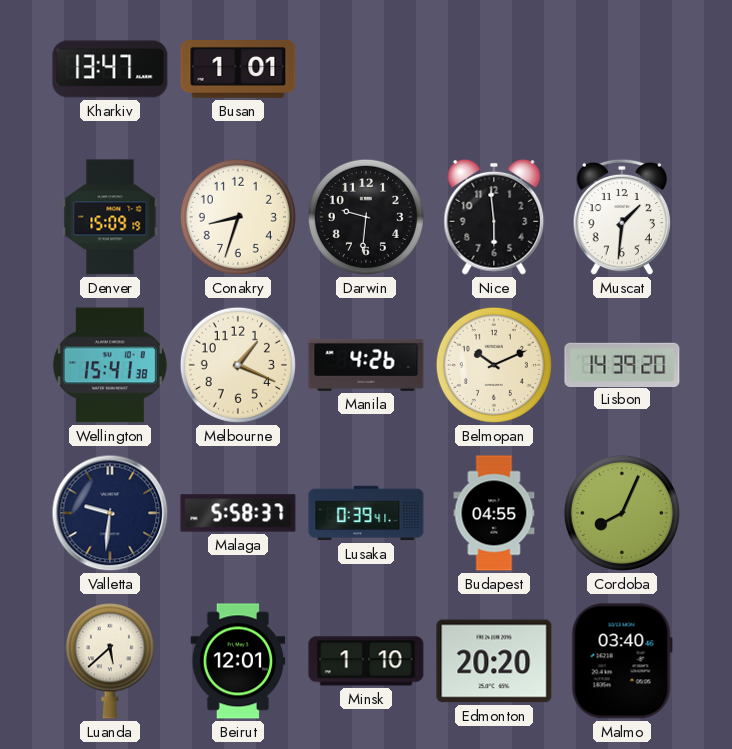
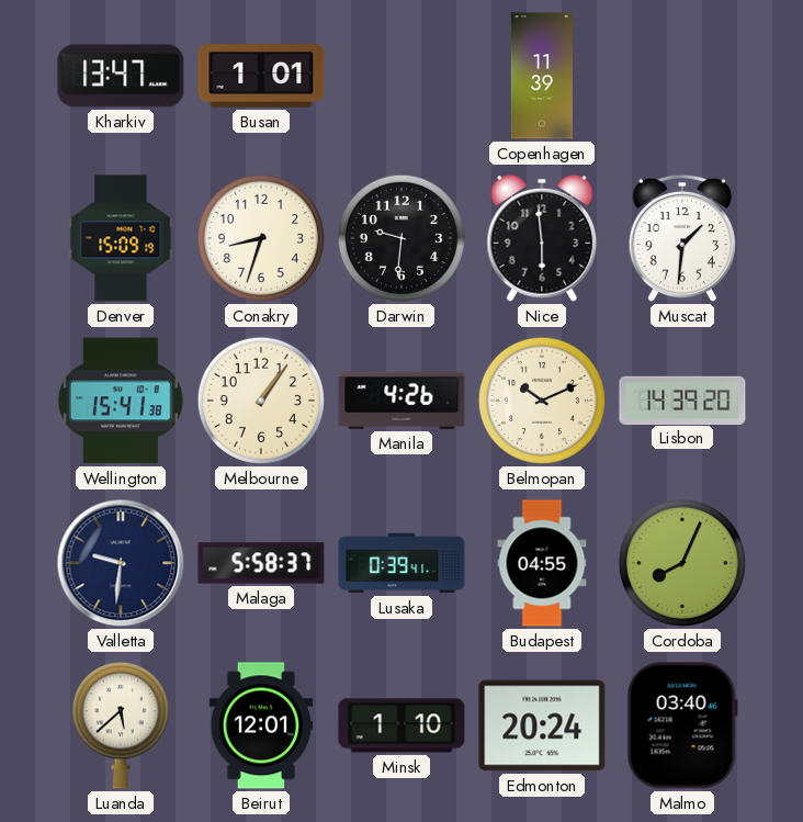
Copenhagen: none -> 11:39
Melbourne: 1:19 -> 1:06
Edmonton: 20:20 -> 20:24
